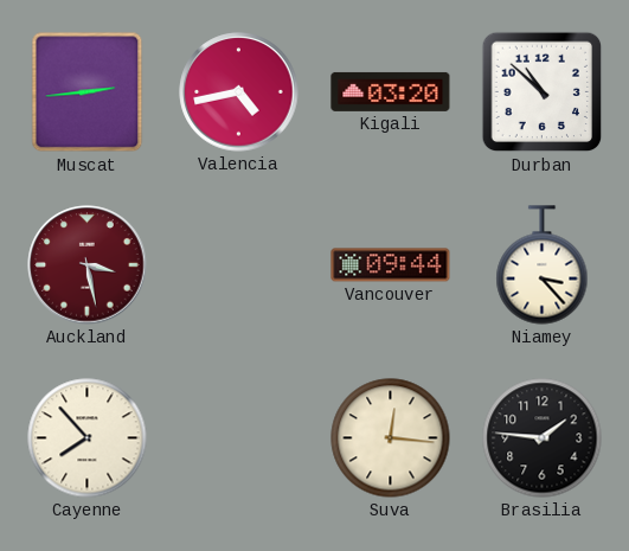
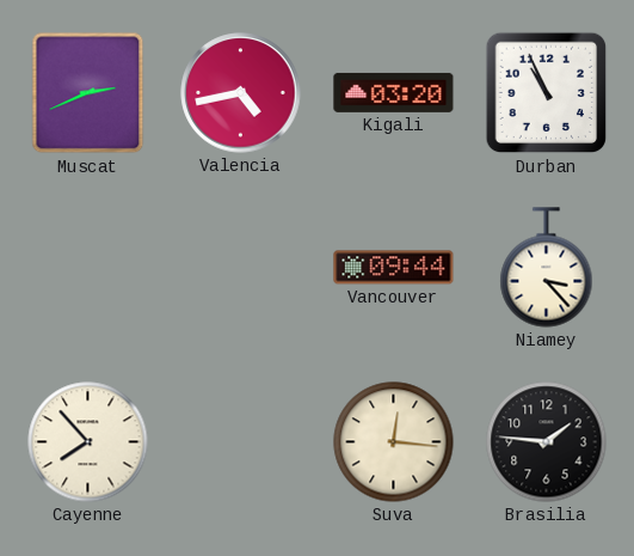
Muscat: 2:44 -> 2:41
Durban: 10:52 -> 10:56
Auckland: 3:28 -> none
